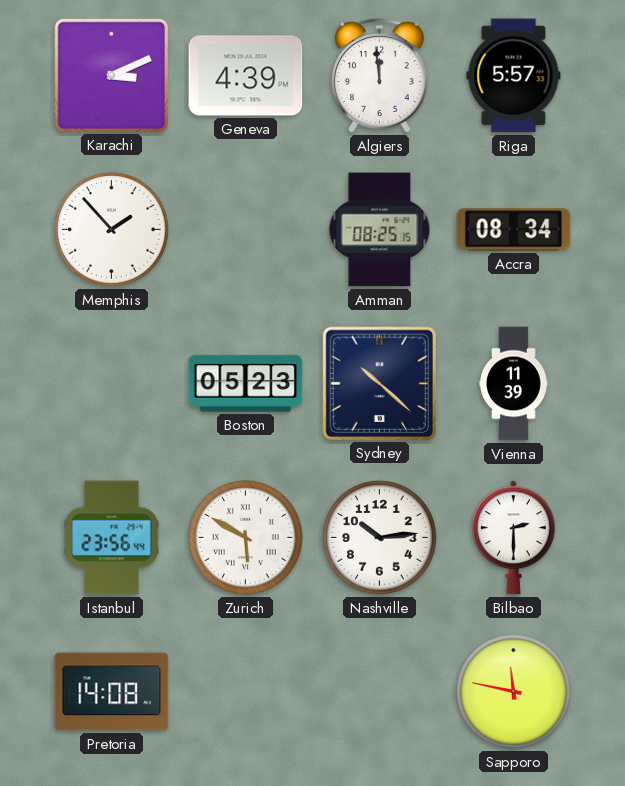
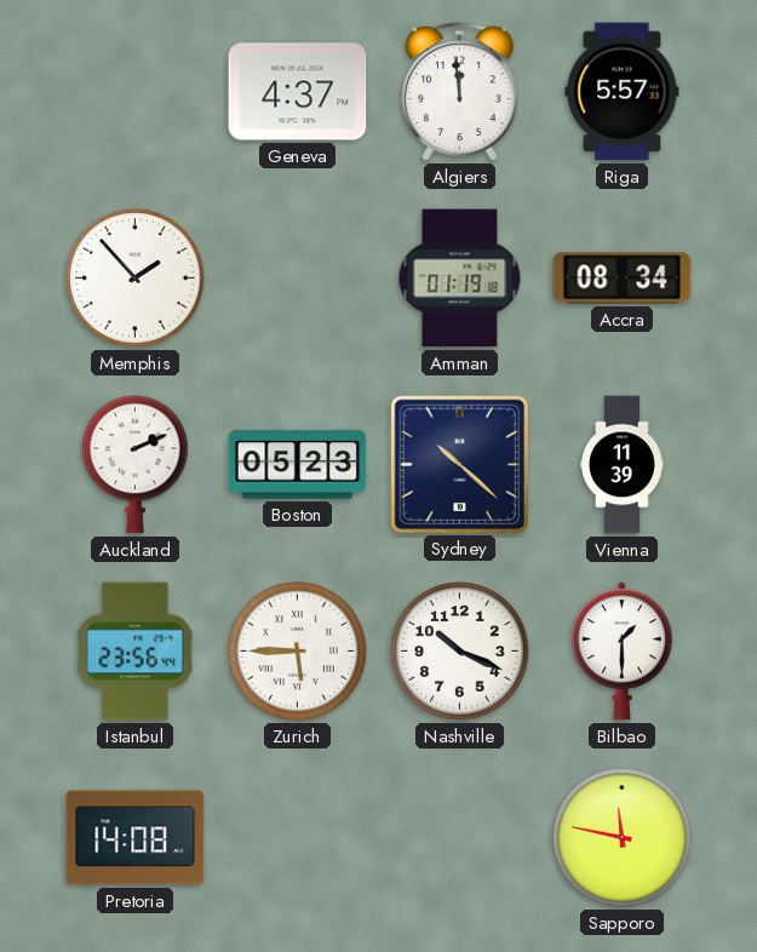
Karachi: 3:11 -> none
Geneva: 4:39 -> 4:37
Amman: 08:25 -> 01:19
Auckland: none -> 2:11
Zurich: 5:50 -> 5:45
Nashville: 10:14 -> 10:19
Bilbao: 2:30 -> 1:30
